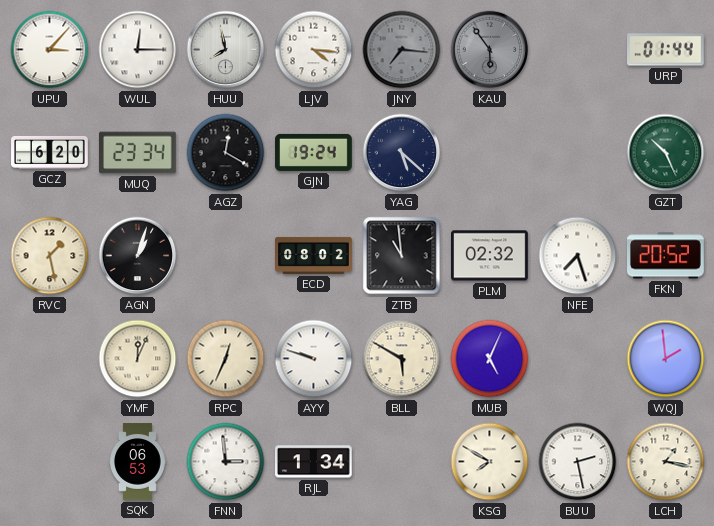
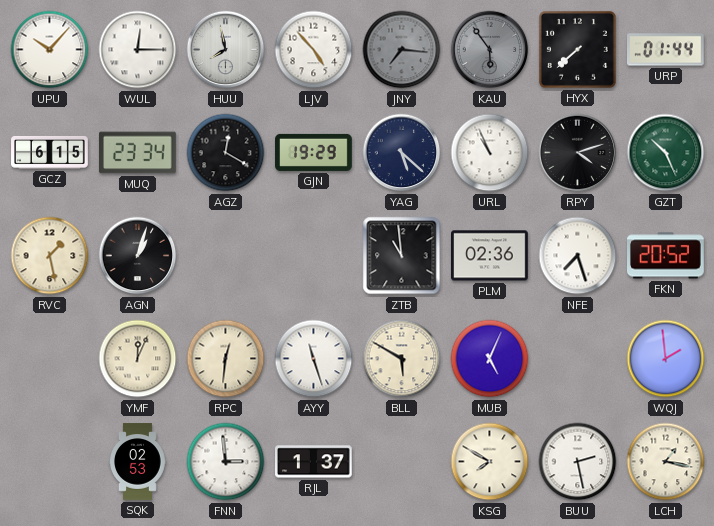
UPU: 3:07 -> 10:07
LJV: 4:16 -> 4:53
HYX: none -> 7:38
GCZ: 6:20 -> 6:15
GJN: 19:24 -> 19:29
URL: none -> 10:56
RPY: none -> 4:12
ECD: 08:02 -> none
PLM: 02:32 -> 02:36
RPC: 12:34 -> 12:31
AYY: 9:48 -> 11:27
SQK: 06:53 -> 02:53
RJL: 1:34 -> 1:37
